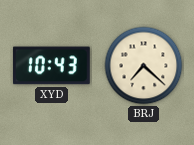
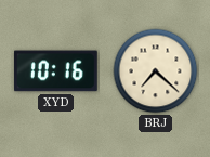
XYD: 10:43 -> 10:16
